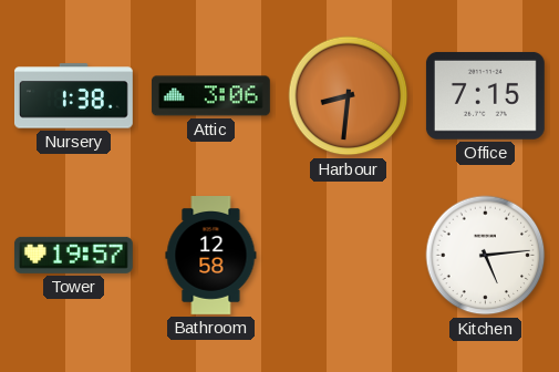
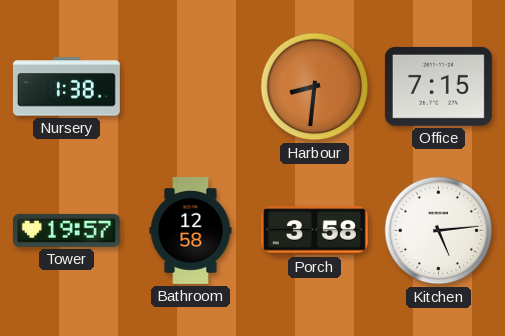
Attic: 3:06 -> none
Porch: none -> 3:58
